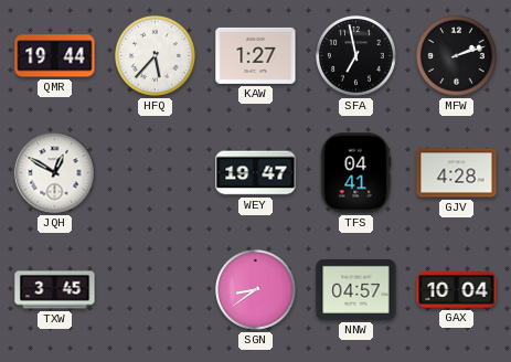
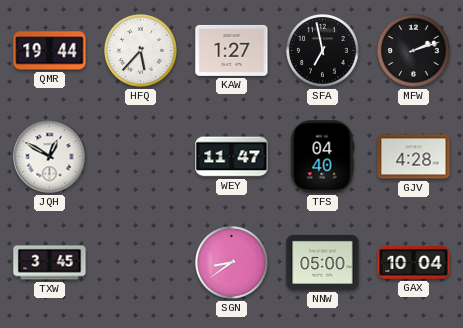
WEY: 19:47 -> 11:47
TFS: 04:41 -> 04:40
NNW: 04:57 -> 05:00
